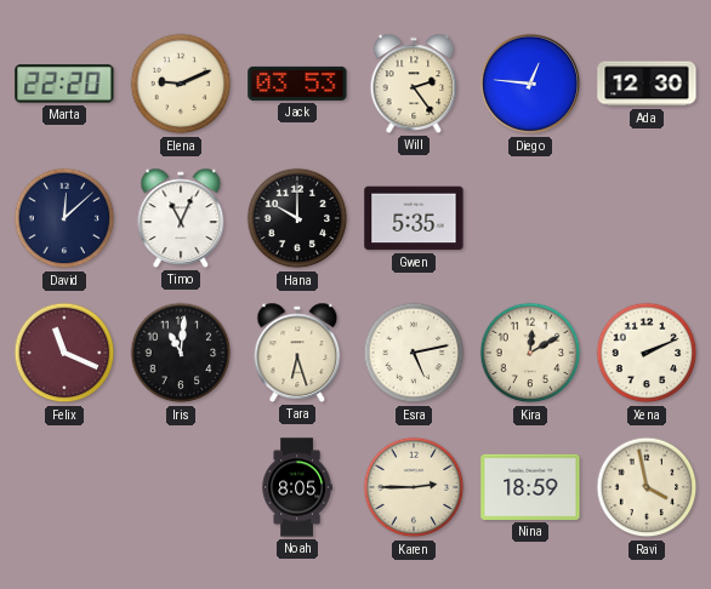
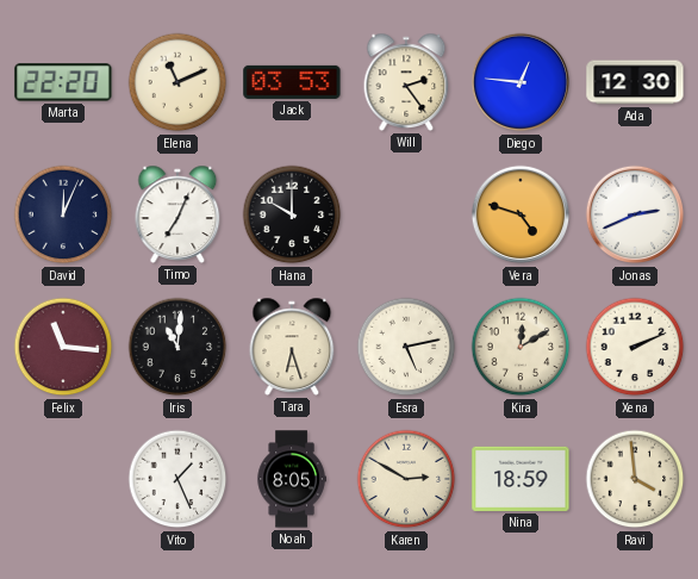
Elena: 9:11 -> 11:11
David: 12:08 -> 12:04
Timo: 11:04 -> 7:04
Gwen: 5:35 -> none
Vera: none -> 4:48
Jonas: none -> 2:41
Felix: 11:19 -> 11:16
Vito: none -> 1:26
Karen: 2:45 -> 2:50
Ravi: 3:58 -> 3:59
